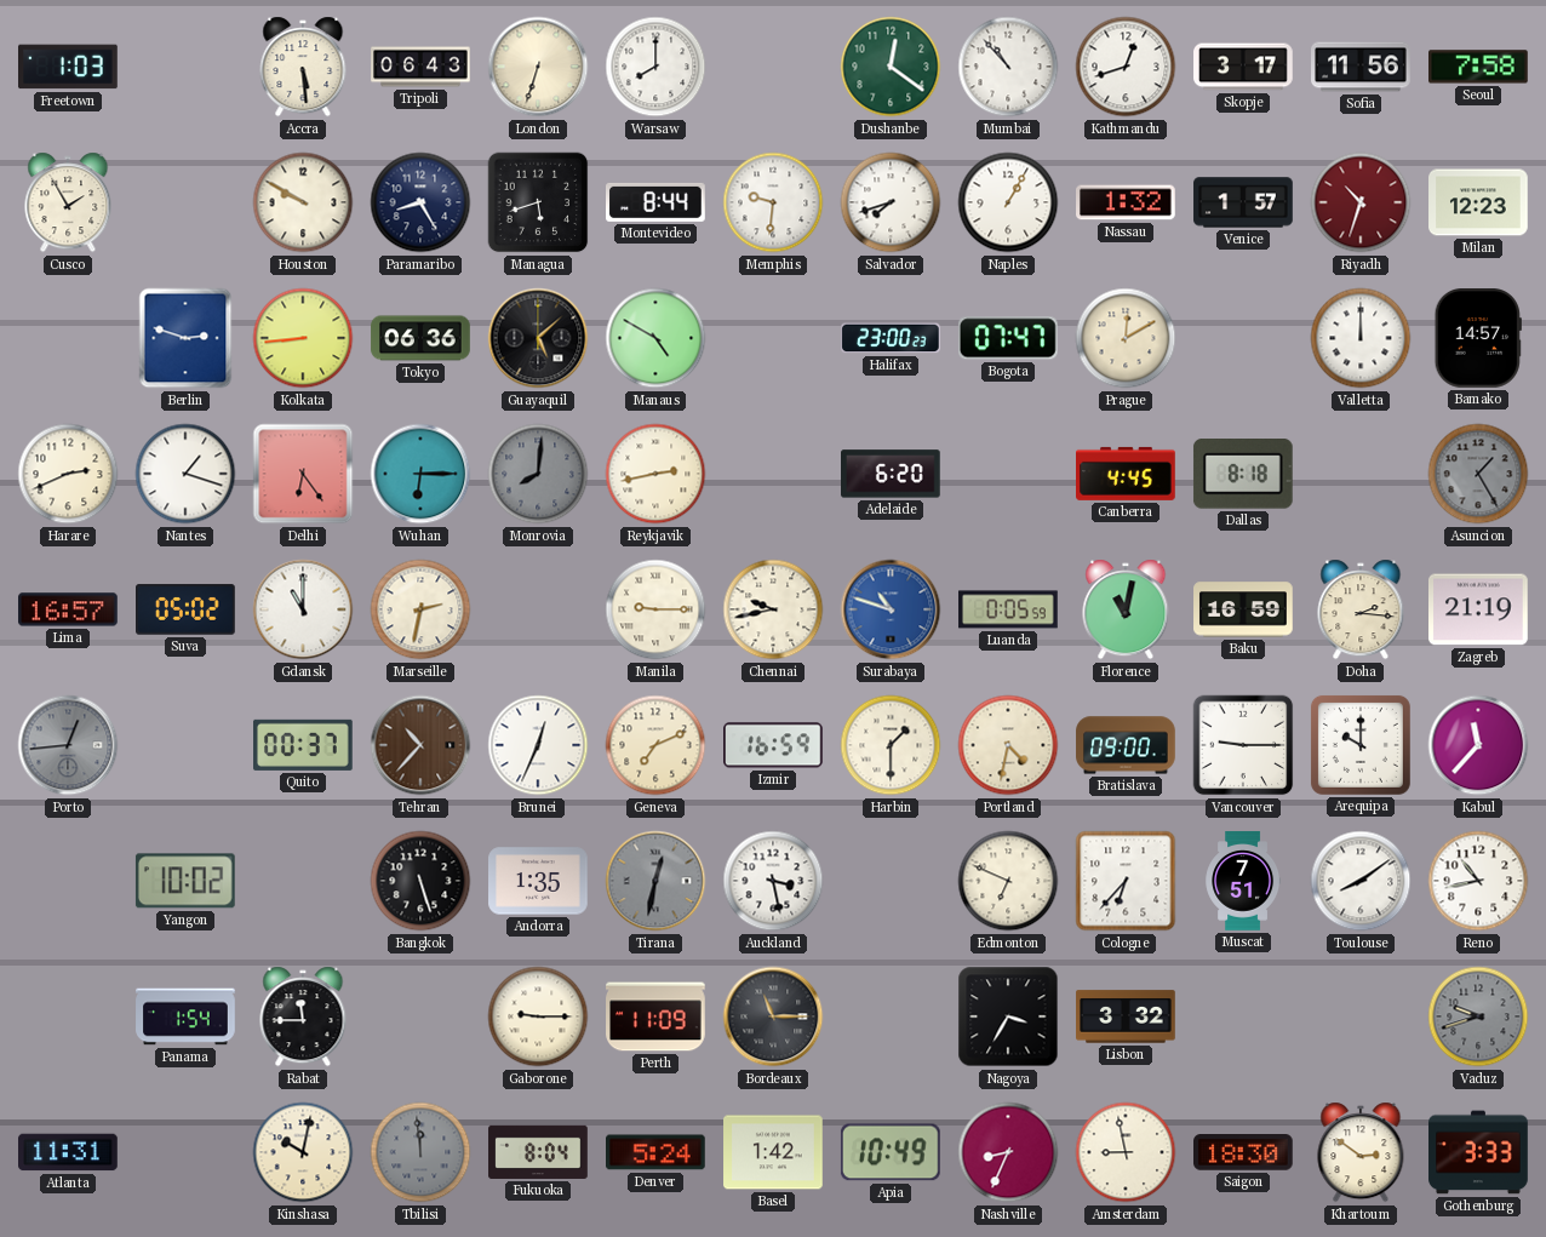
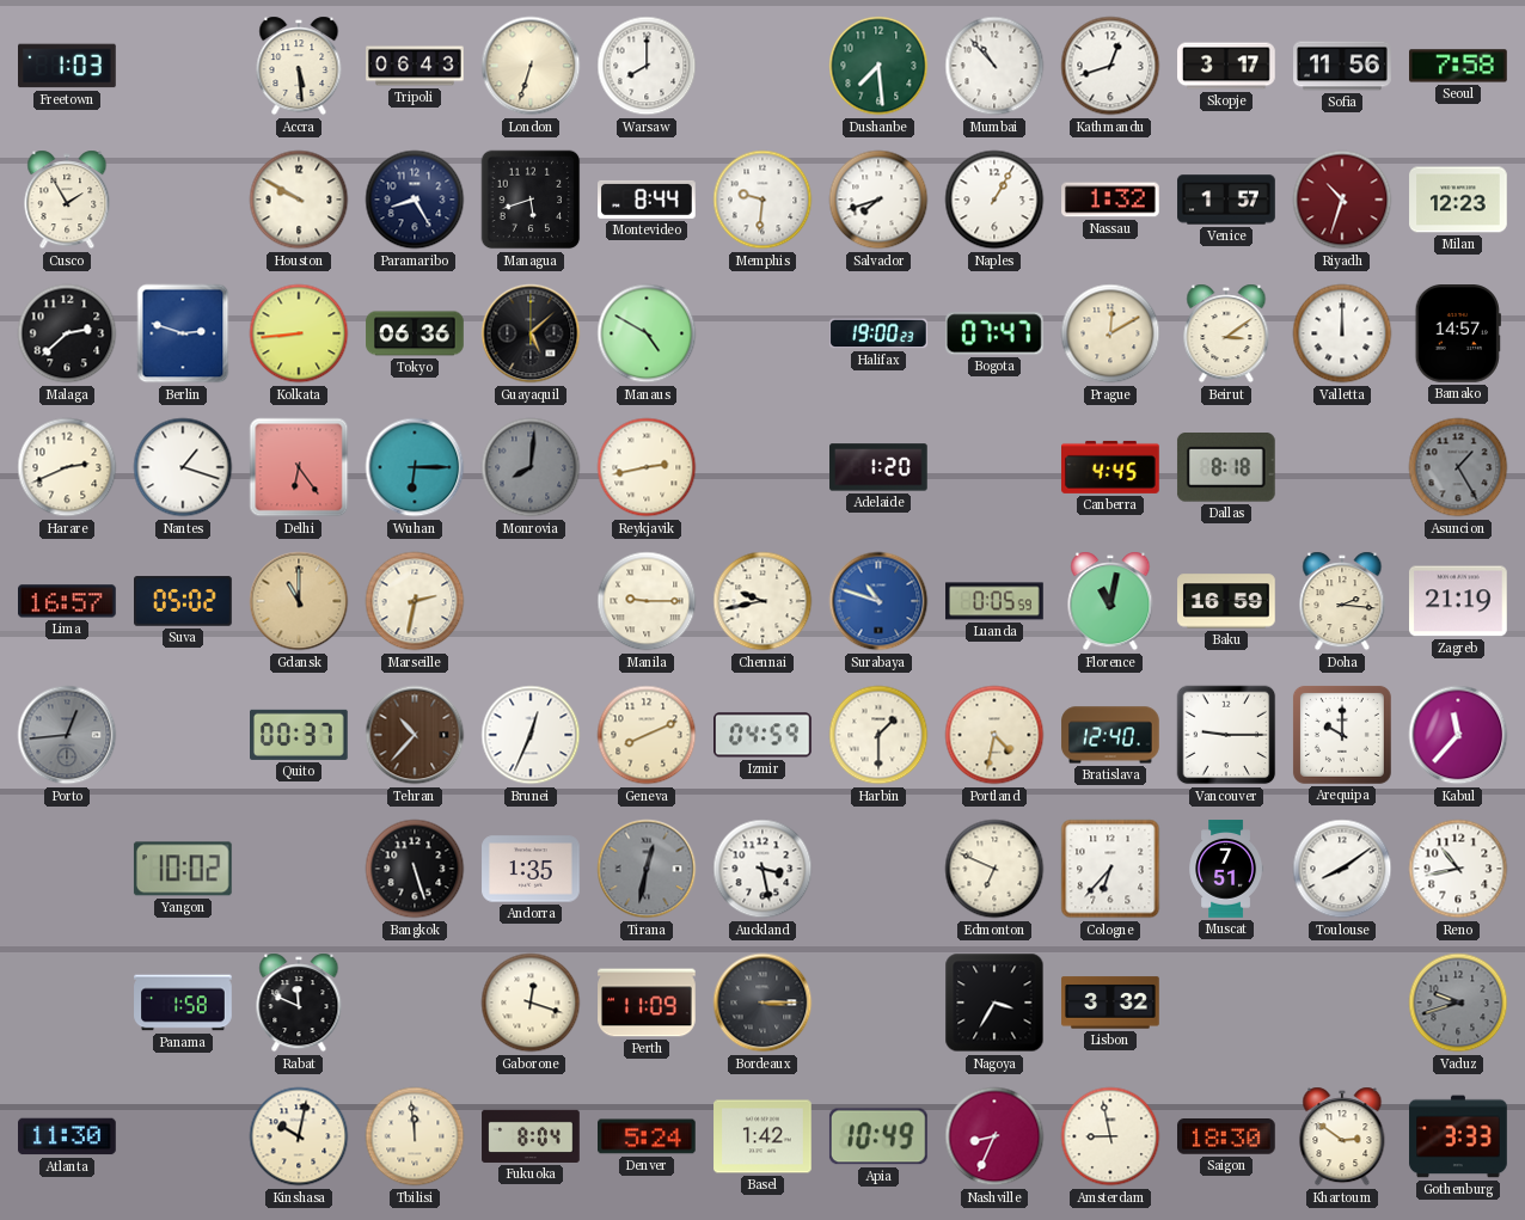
Dushanbe: 12:21 -> 7:29
Malaga: none -> 2:38
Halifax: 23:00 -> 19:00
Beirut: none -> 3:09
Adelaide: 6:20 -> 1:20
Gdansk dial: white -> champagne
Geneva: 7:11 -> 8:11
Izmir: 16:59 -> 04:59
Bratislava: 09:00 -> 12:40
Panama: 1:54 -> 1:58
Rabat: 11:45 -> 11:49
Gaborone: 9:15 -> 12:18
Bordeaux: 11:15 -> 3:15
Atlanta: 11:31 -> 11:30
Tbilisi dial: grey -> cream
